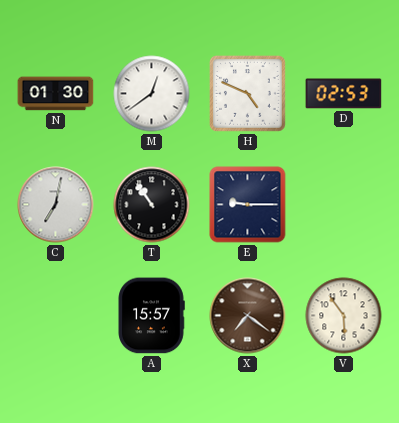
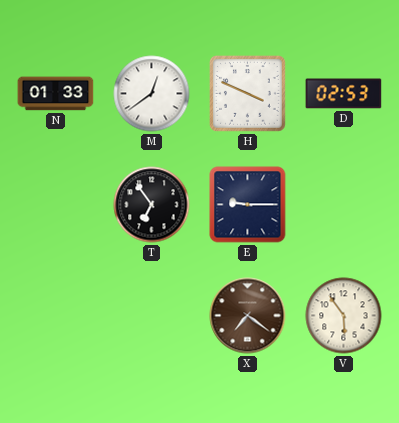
N: 01:30 -> 01:33
H: 4:49 -> 3:49
C: 7:02 -> none
T: 10:54 -> 6:54
A: 15:57 -> none
